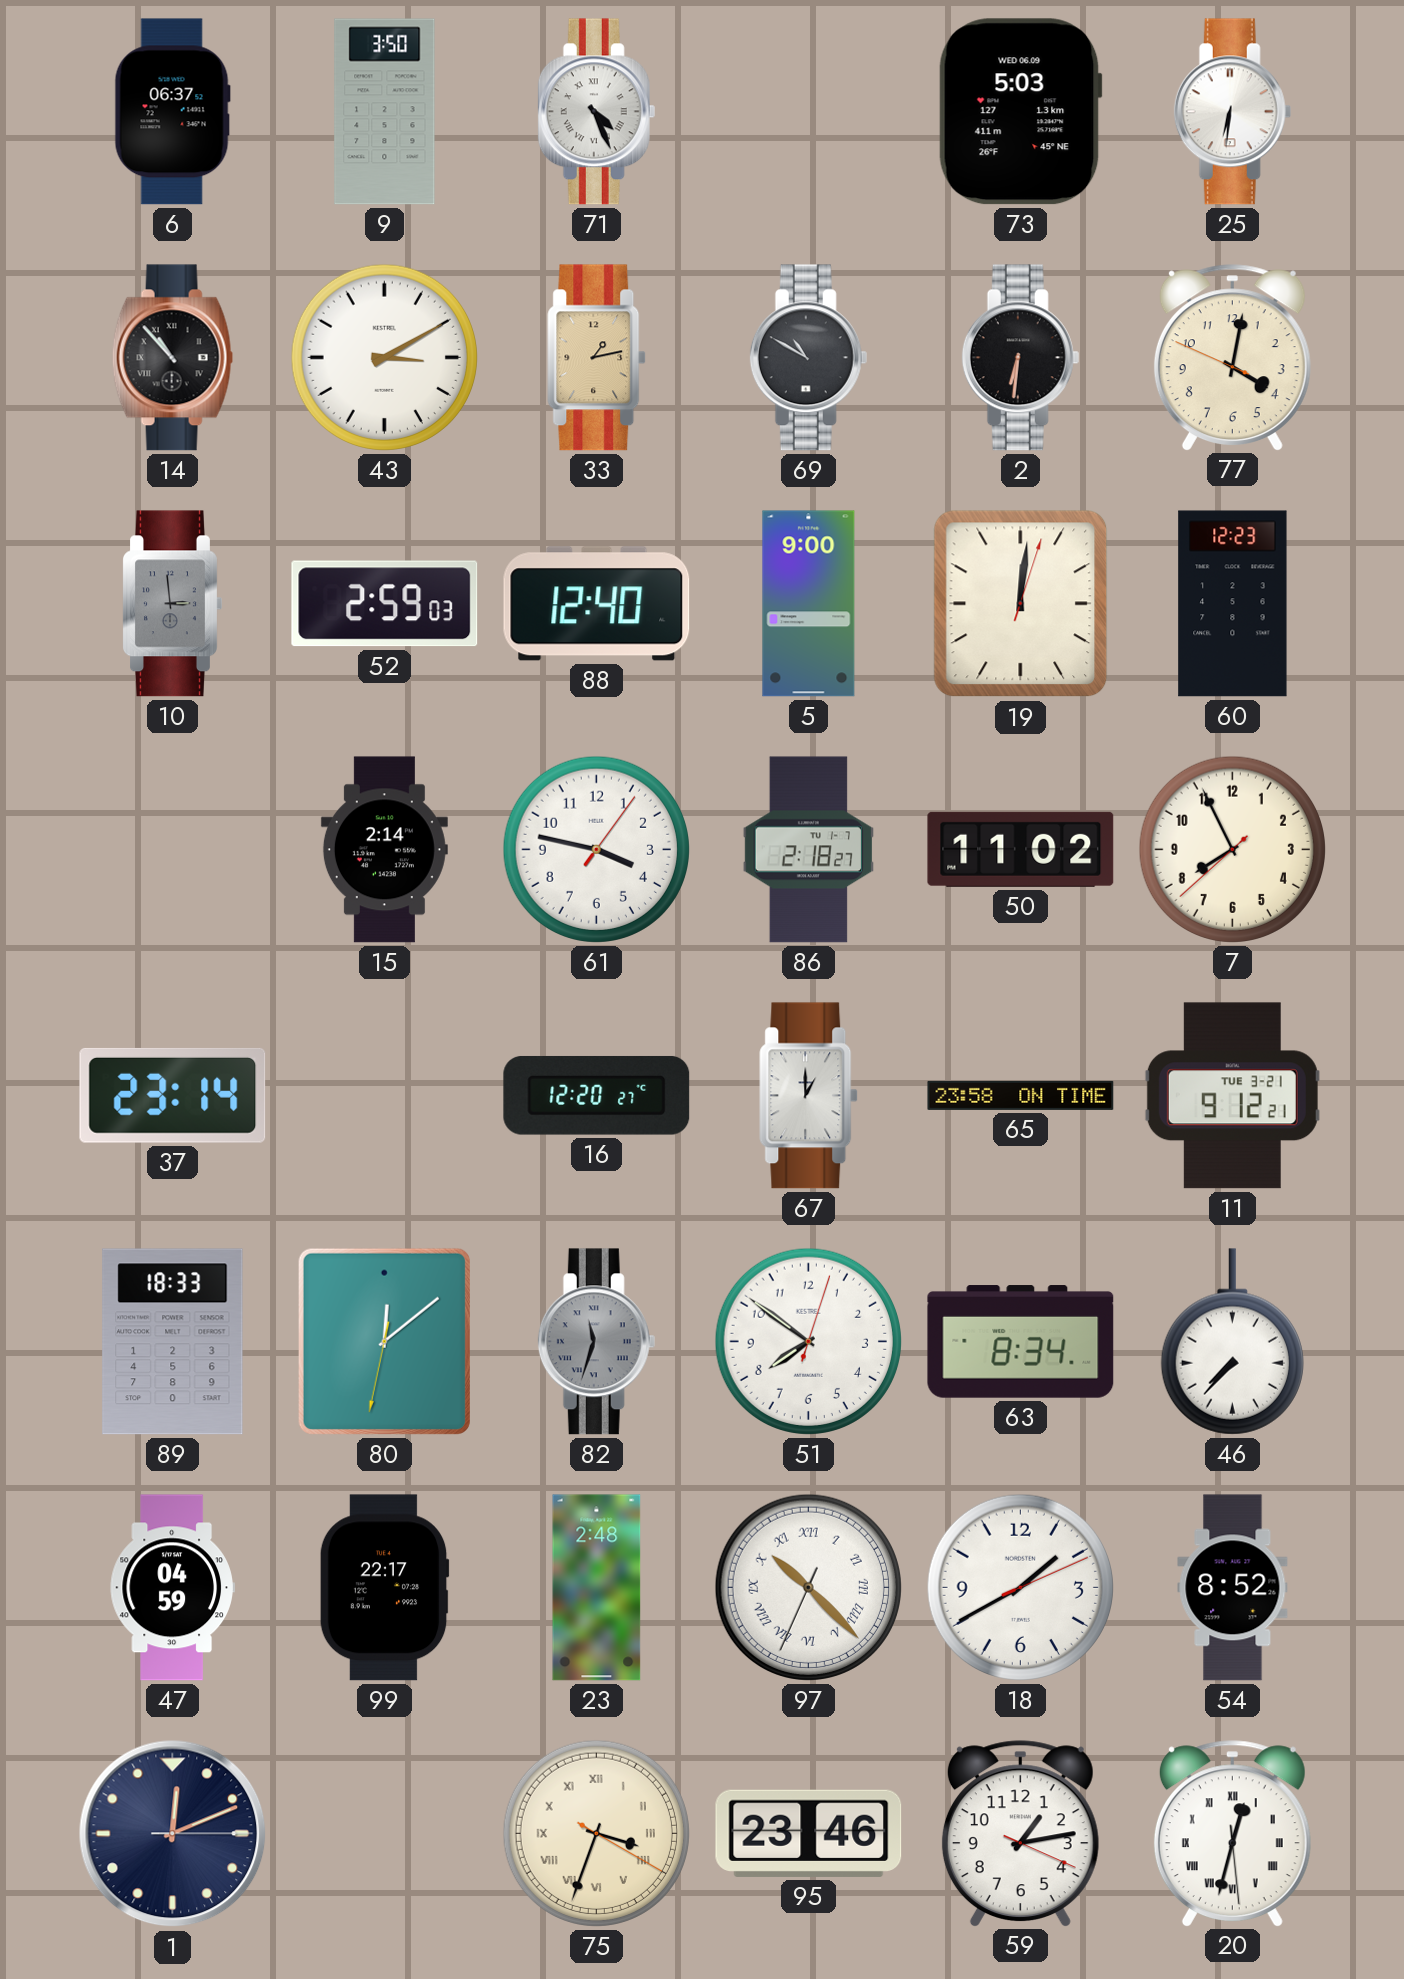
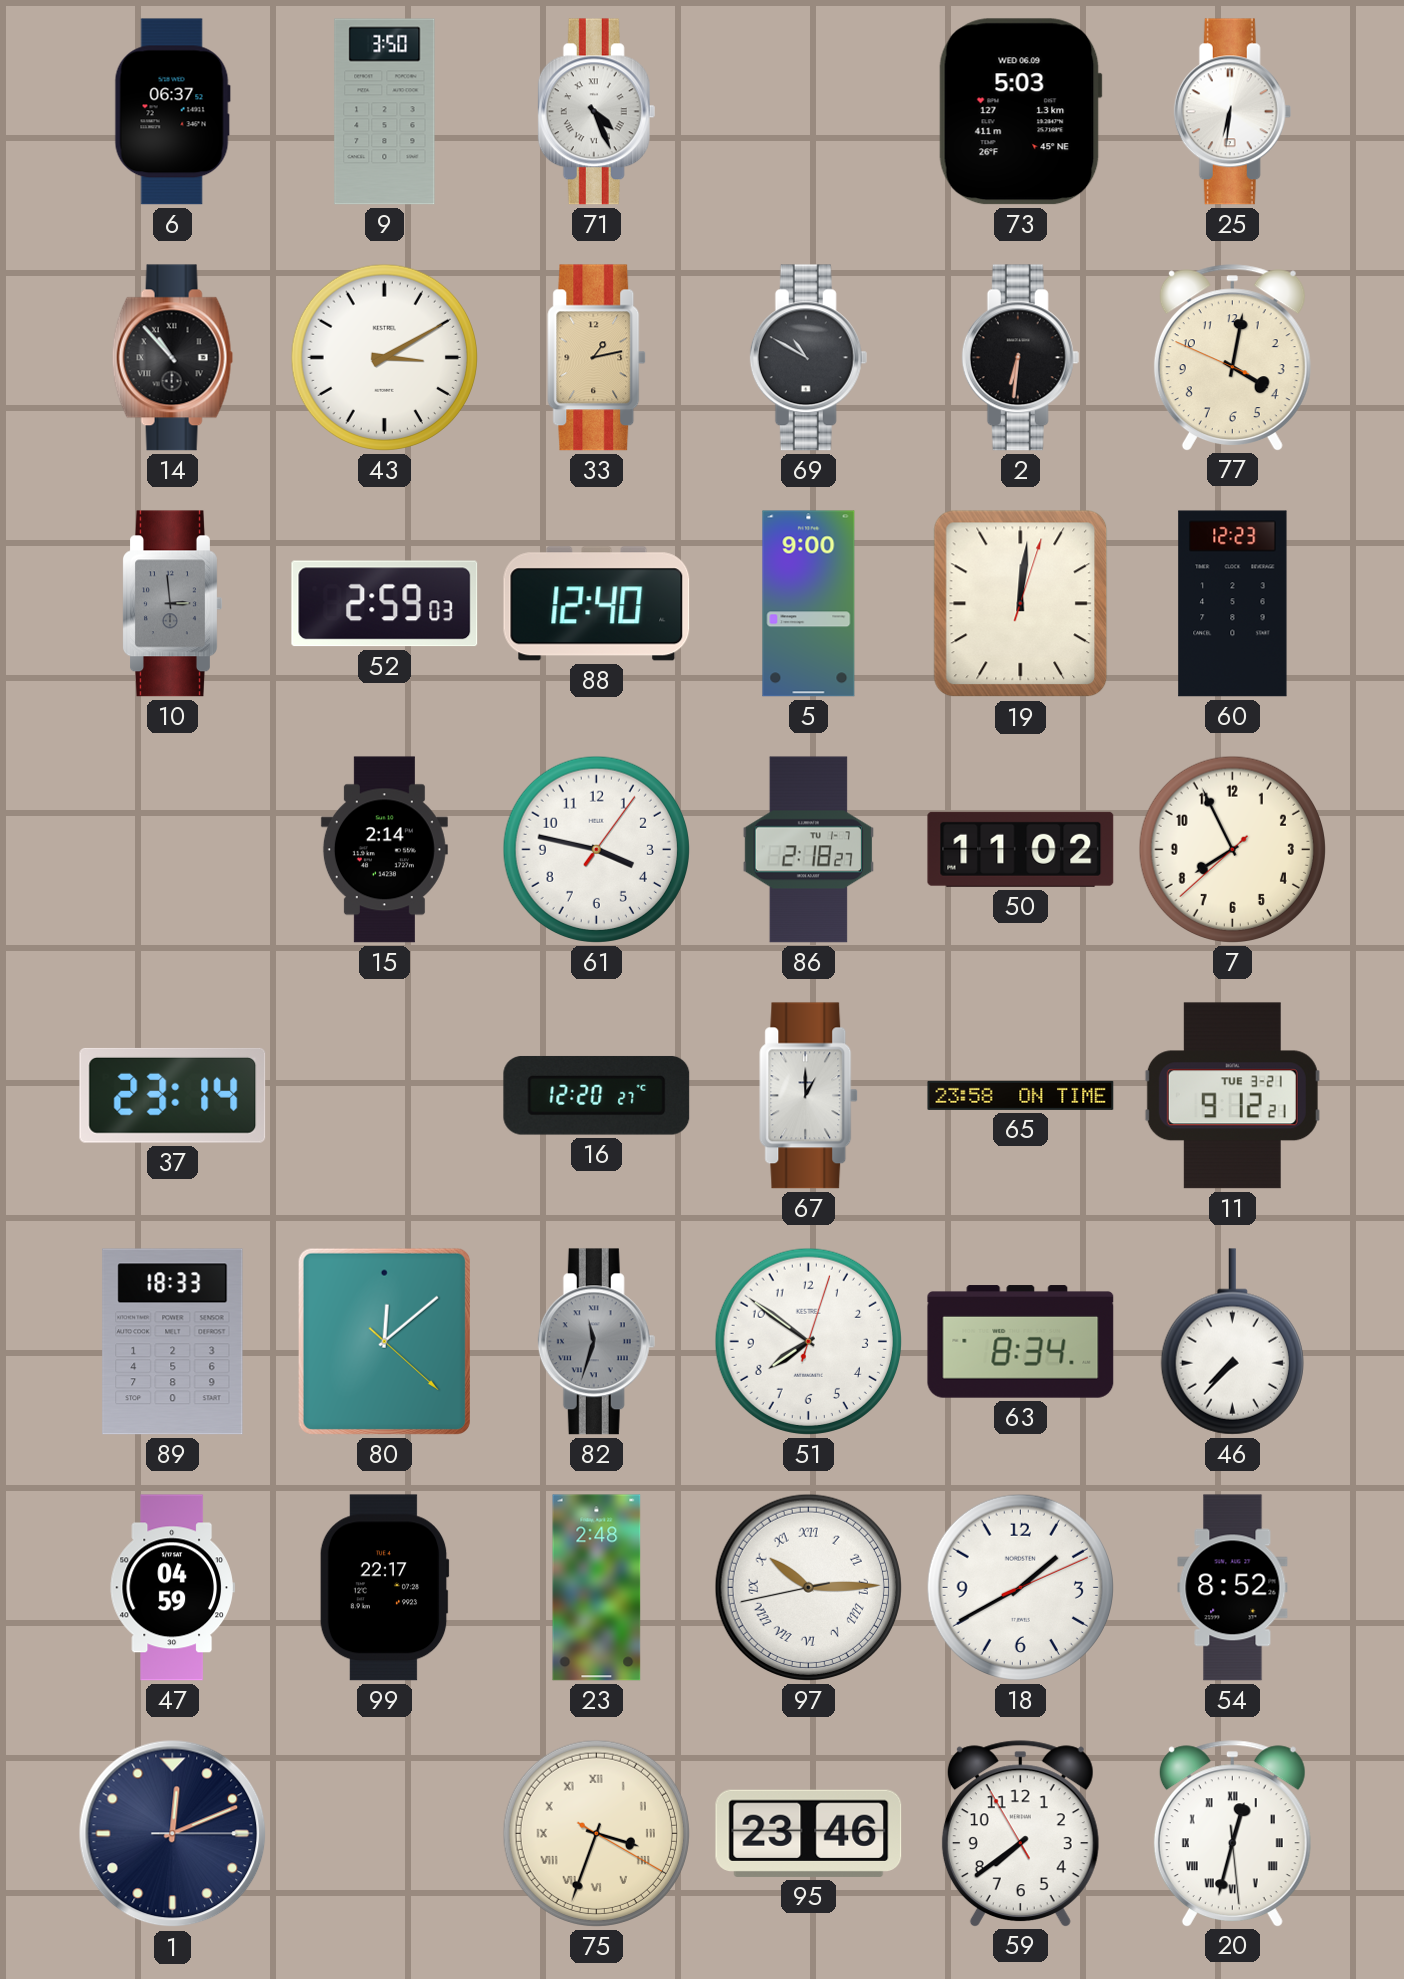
80: 12:08:32 -> 12:08:22
97: 10:22 -> 10:14
59: 1:13 -> 7:38
